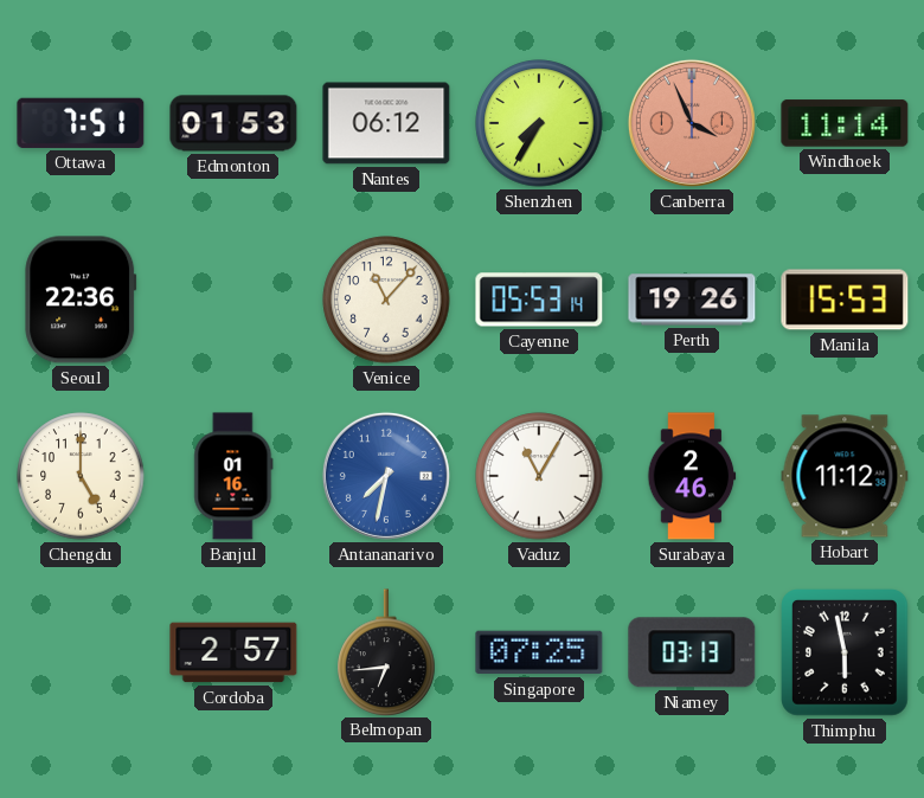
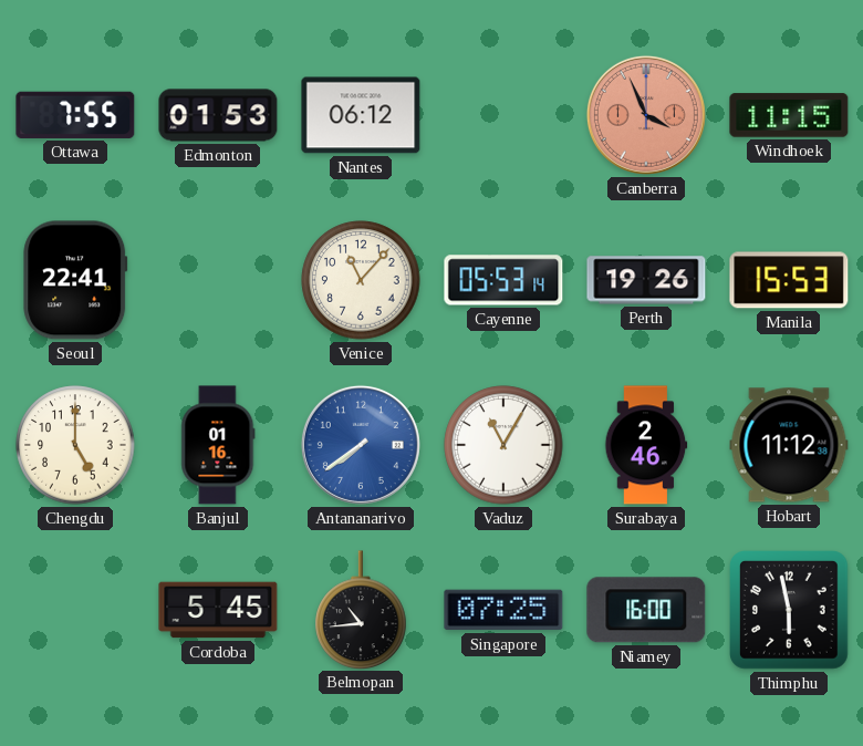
Ottawa: 7:51 -> 7:55
Shenzhen: 7:35 -> none
Windhoek: 11:14 -> 11:15
Seoul: 22:36 -> 22:41
Antananarivo: 7:32 -> 7:39
Cordoba: 2:57 -> 5:45
Belmopan: 6:44 -> 10:44
Niamey: 03:13 -> 16:00
